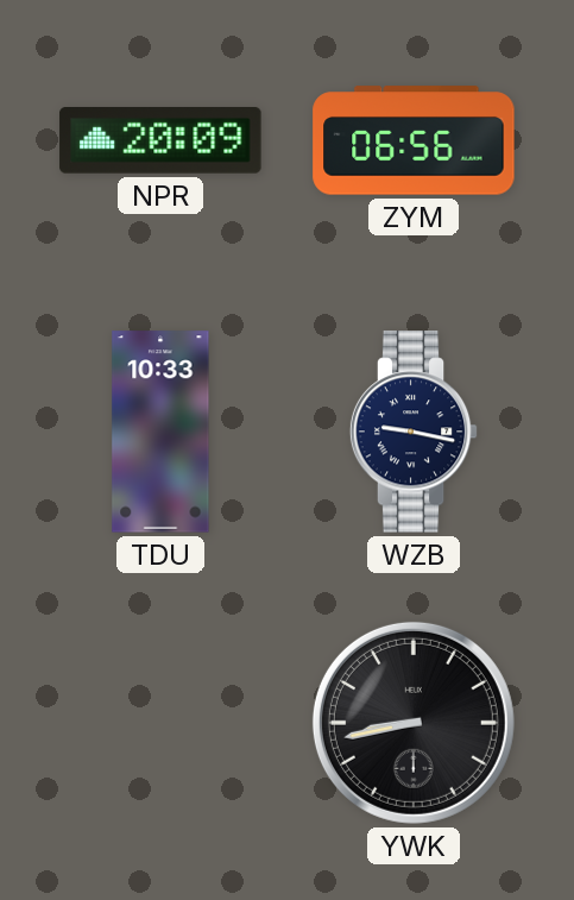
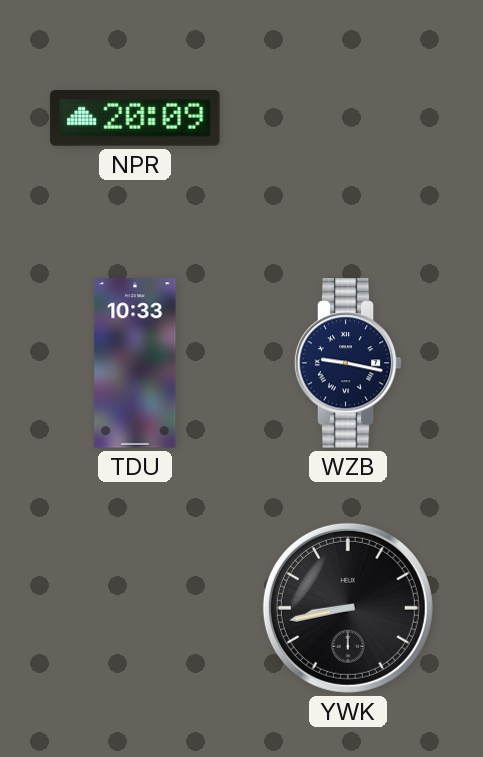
ZYM: 06:56 -> none
